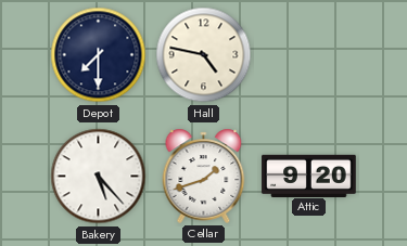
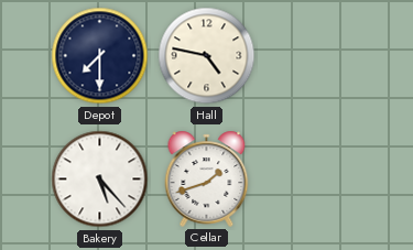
Attic: 9:20 -> none
